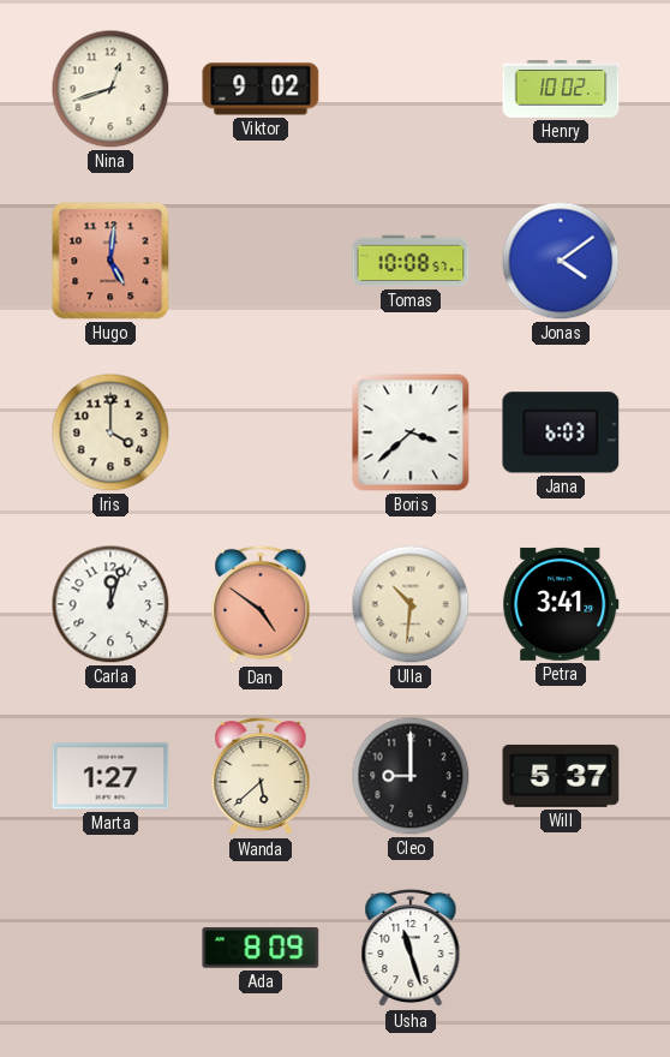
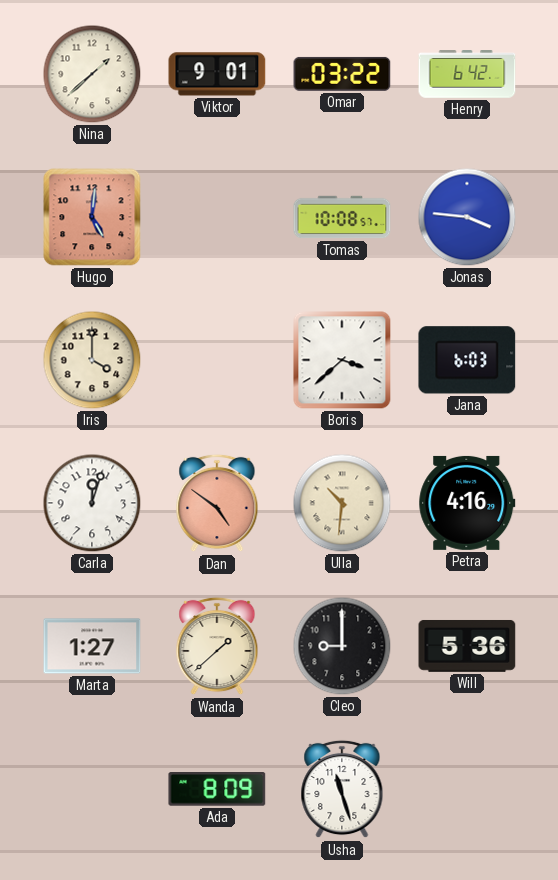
Nina: 12:42 -> 1:38
Viktor: 9:02 -> 9:01
Omar: none -> 03:22
Henry: 10:02 -> 6:42
Jonas: 4:09 -> 3:46
Petra: 3:41 -> 4:16
Wanda: 5:38 -> 1:38
Will: 5:37 -> 5:36
